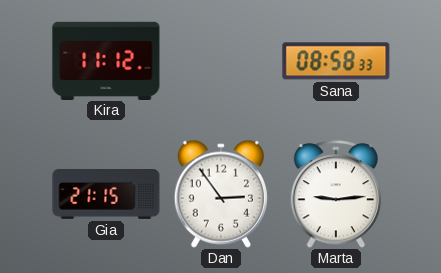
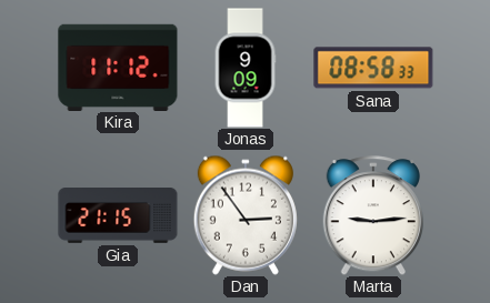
Jonas: none -> 9:09
